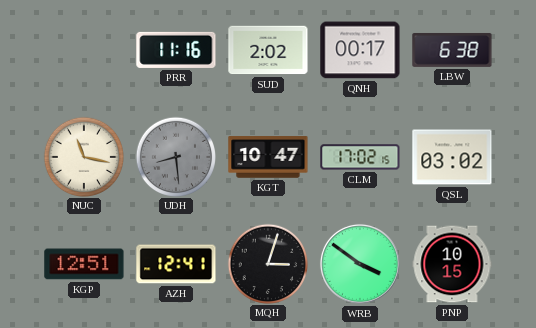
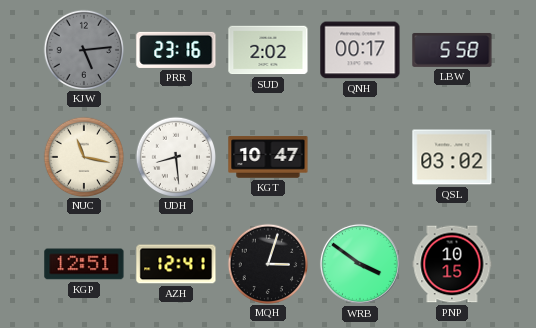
KJW: none -> 5:14
PRR: 11:16 -> 23:16
LBW: 6:38 -> 5:58
UDH dial: grey -> white
CLM: 17:02 -> none
